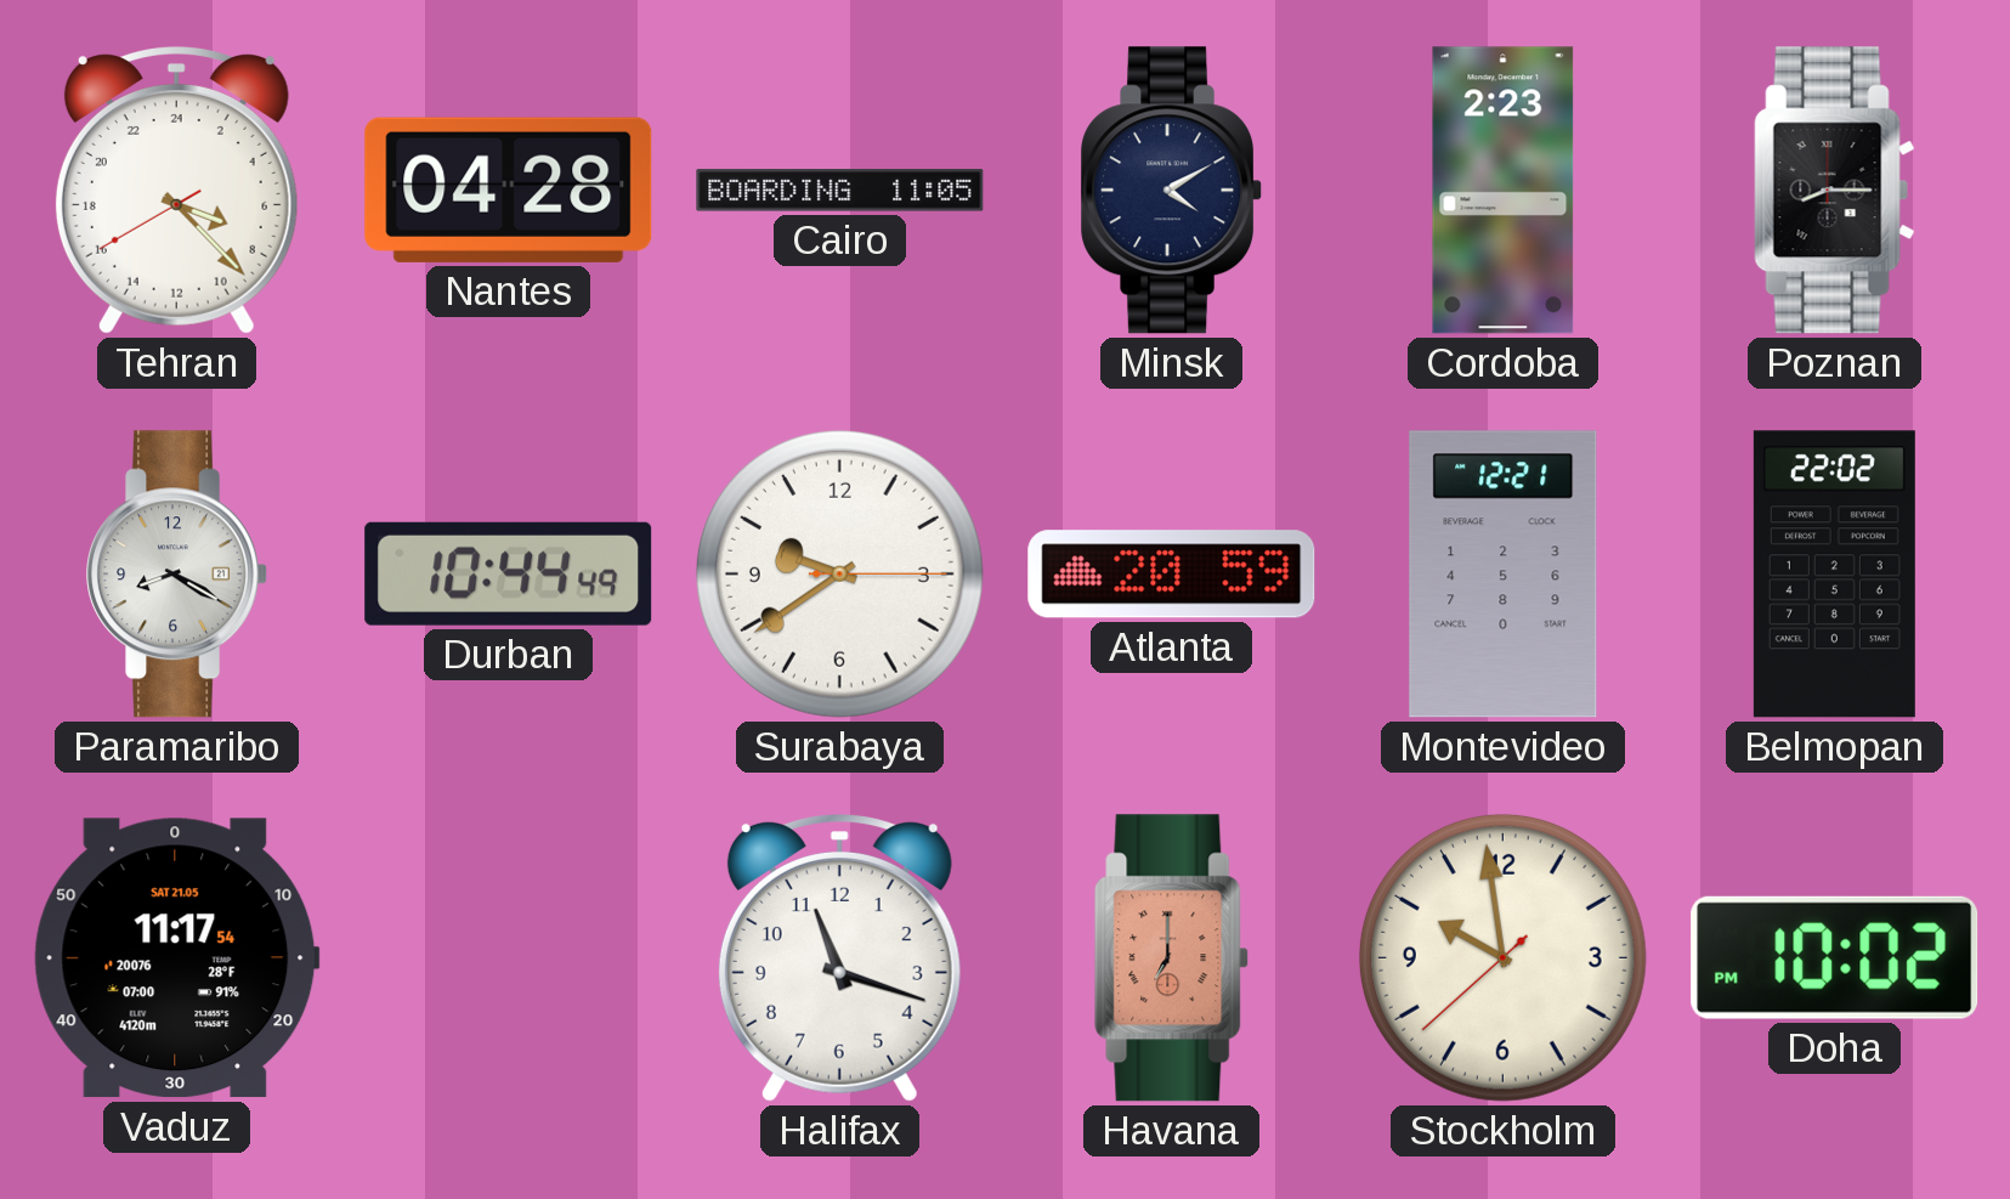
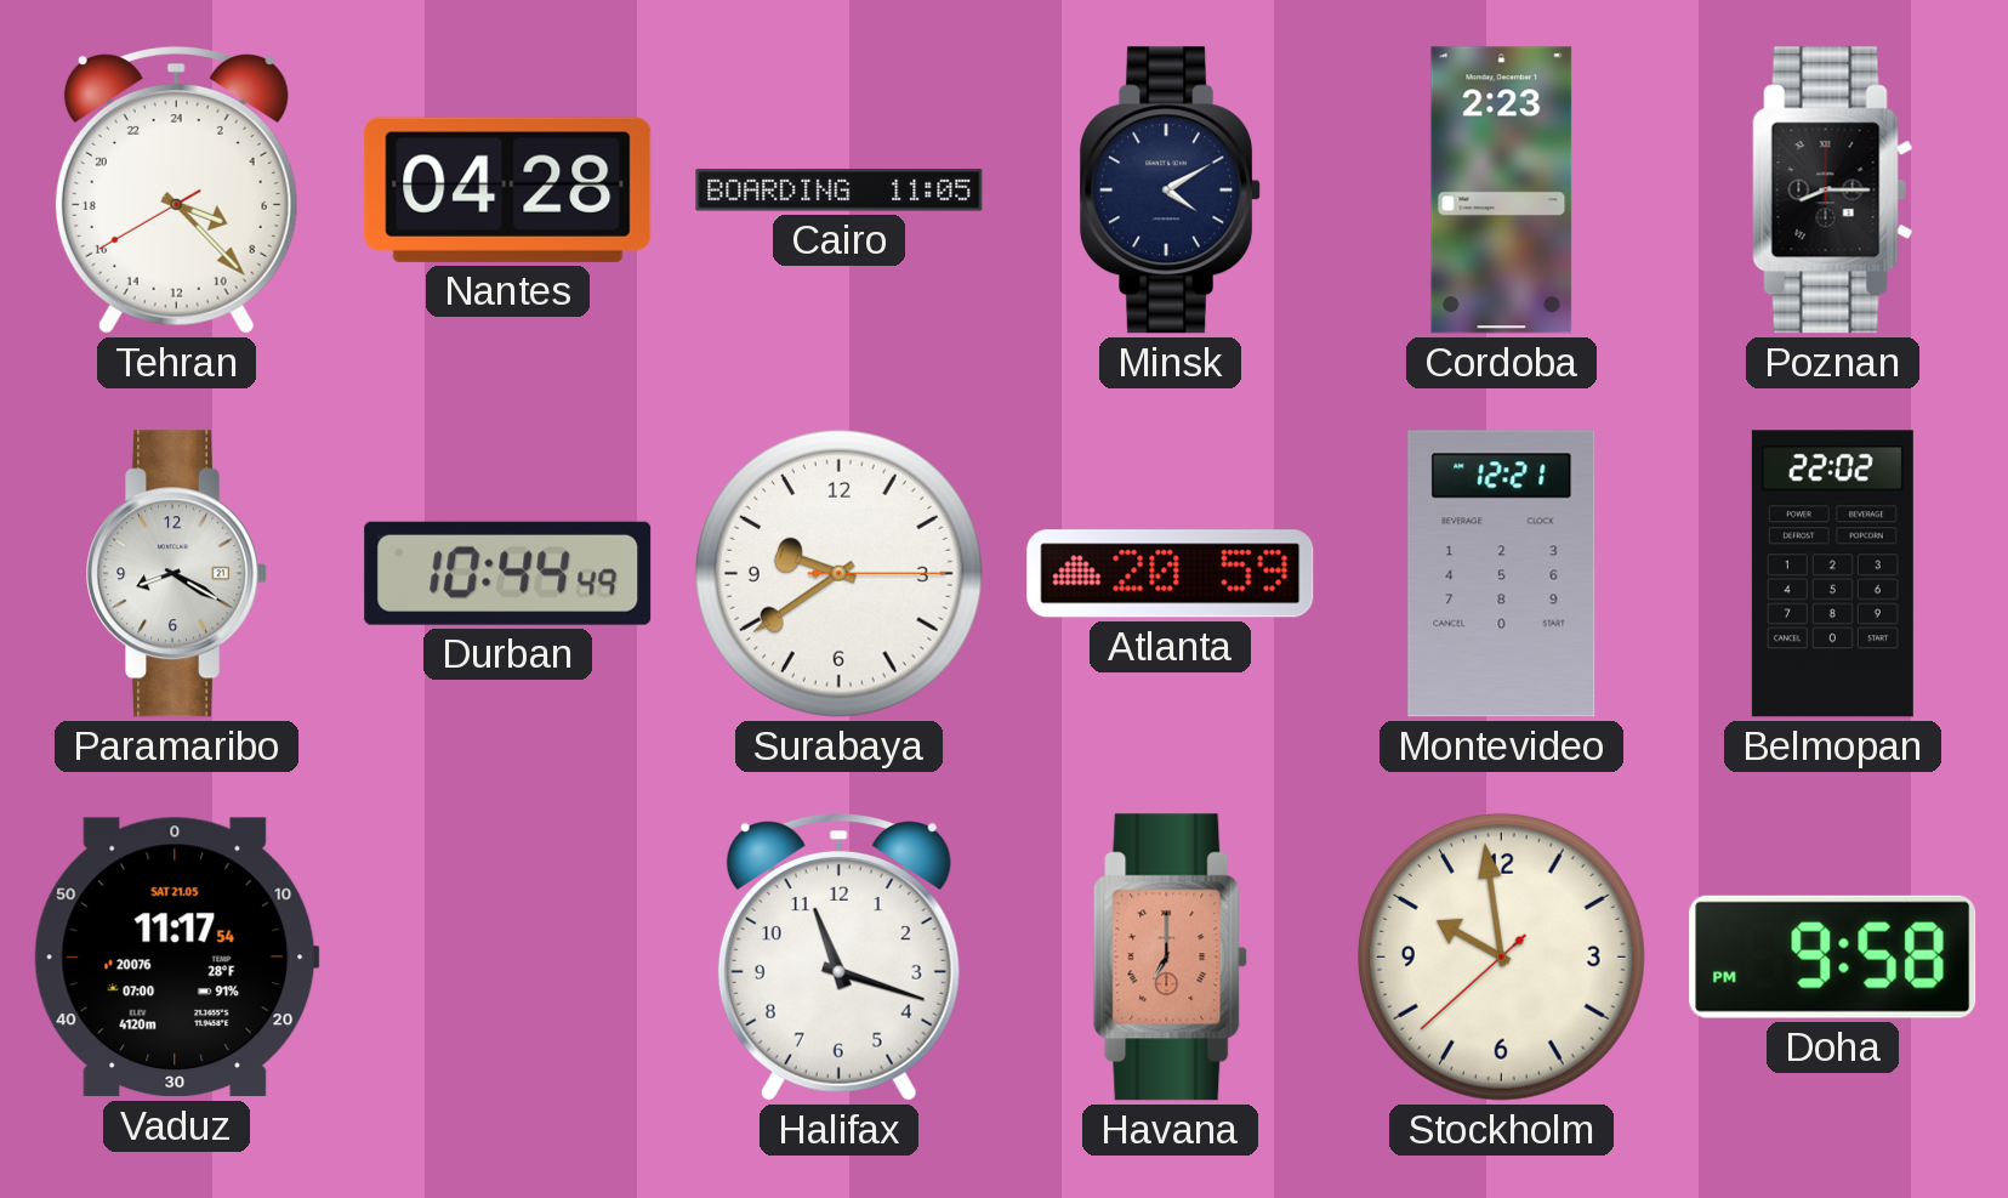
Doha: 10:02 -> 9:58
